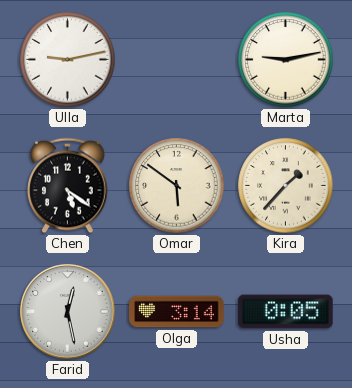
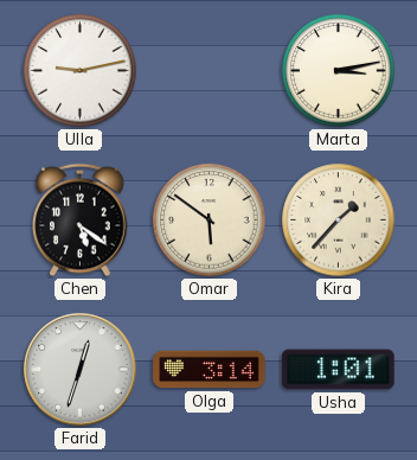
Marta: 9:13 -> 3:13
Farid: 12:28 -> 12:33
Usha: 0:05 -> 1:01
